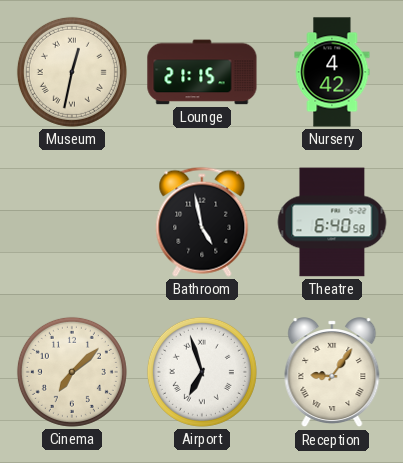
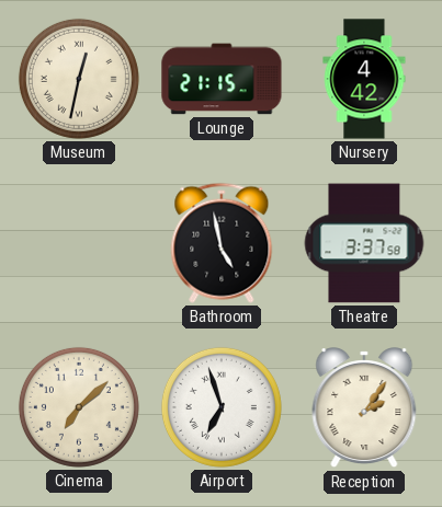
Theatre: 6:40 -> 3:37
Reception: 9:06 -> 2:06
